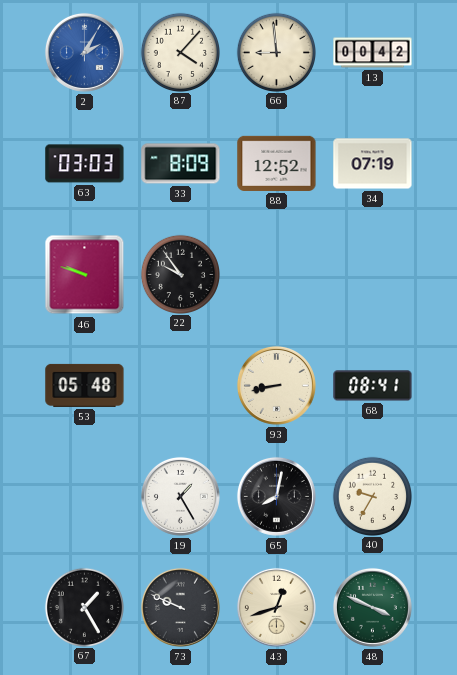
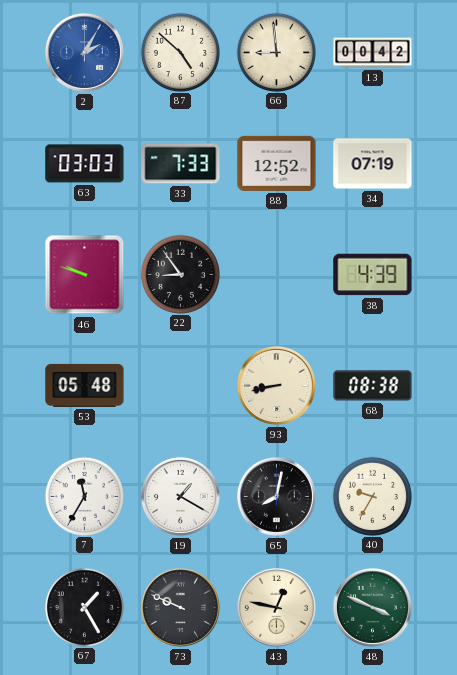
87: 4:07 -> 4:52
33: 8:09 -> 7:33
22: 9:54 -> 8:54
38: none -> 4:39
68: 08:41 -> 08:38
7: none -> 11:35
19: 1:25 -> 1:20
43: 12:42 -> 12:47
